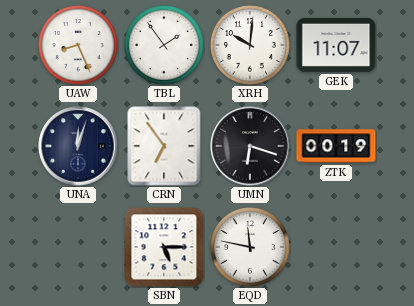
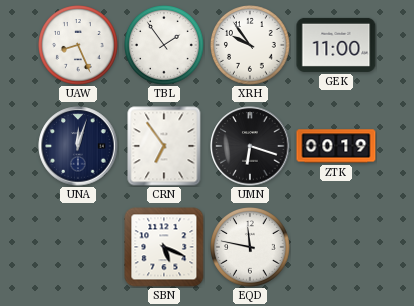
XRH: 10:01 -> 9:54
GEK: 11:07 -> 11:00
SBN: 5:15 -> 5:19
